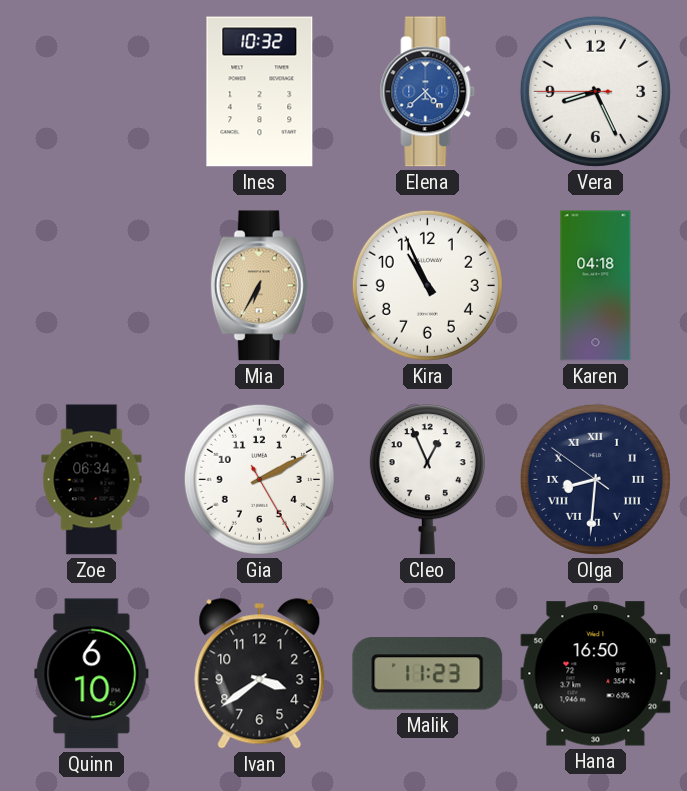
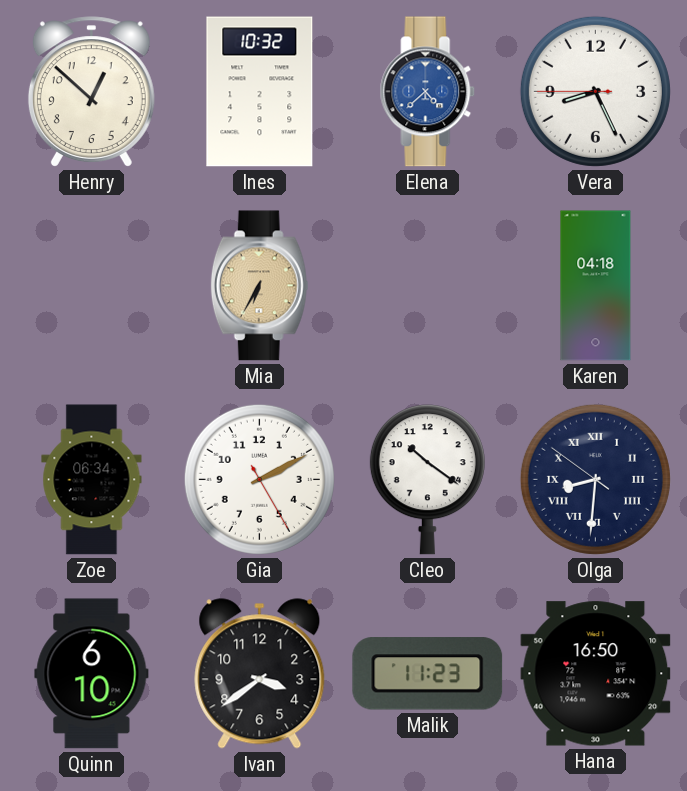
Henry: none -> 12:52
Kira: 10:56 -> none
Cleo: 12:56 -> 10:21
